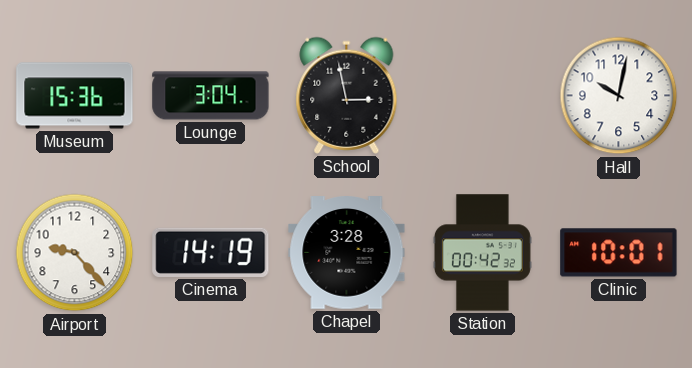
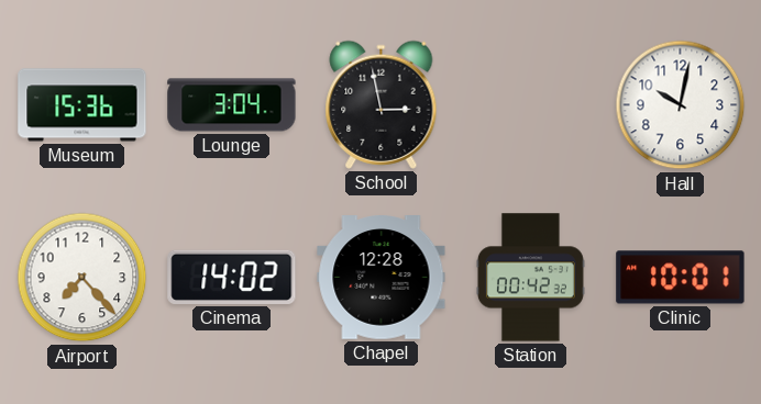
Airport: 9:23 -> 7:23
Cinema: 14:19 -> 14:02
Chapel: 3:28 -> 12:28
